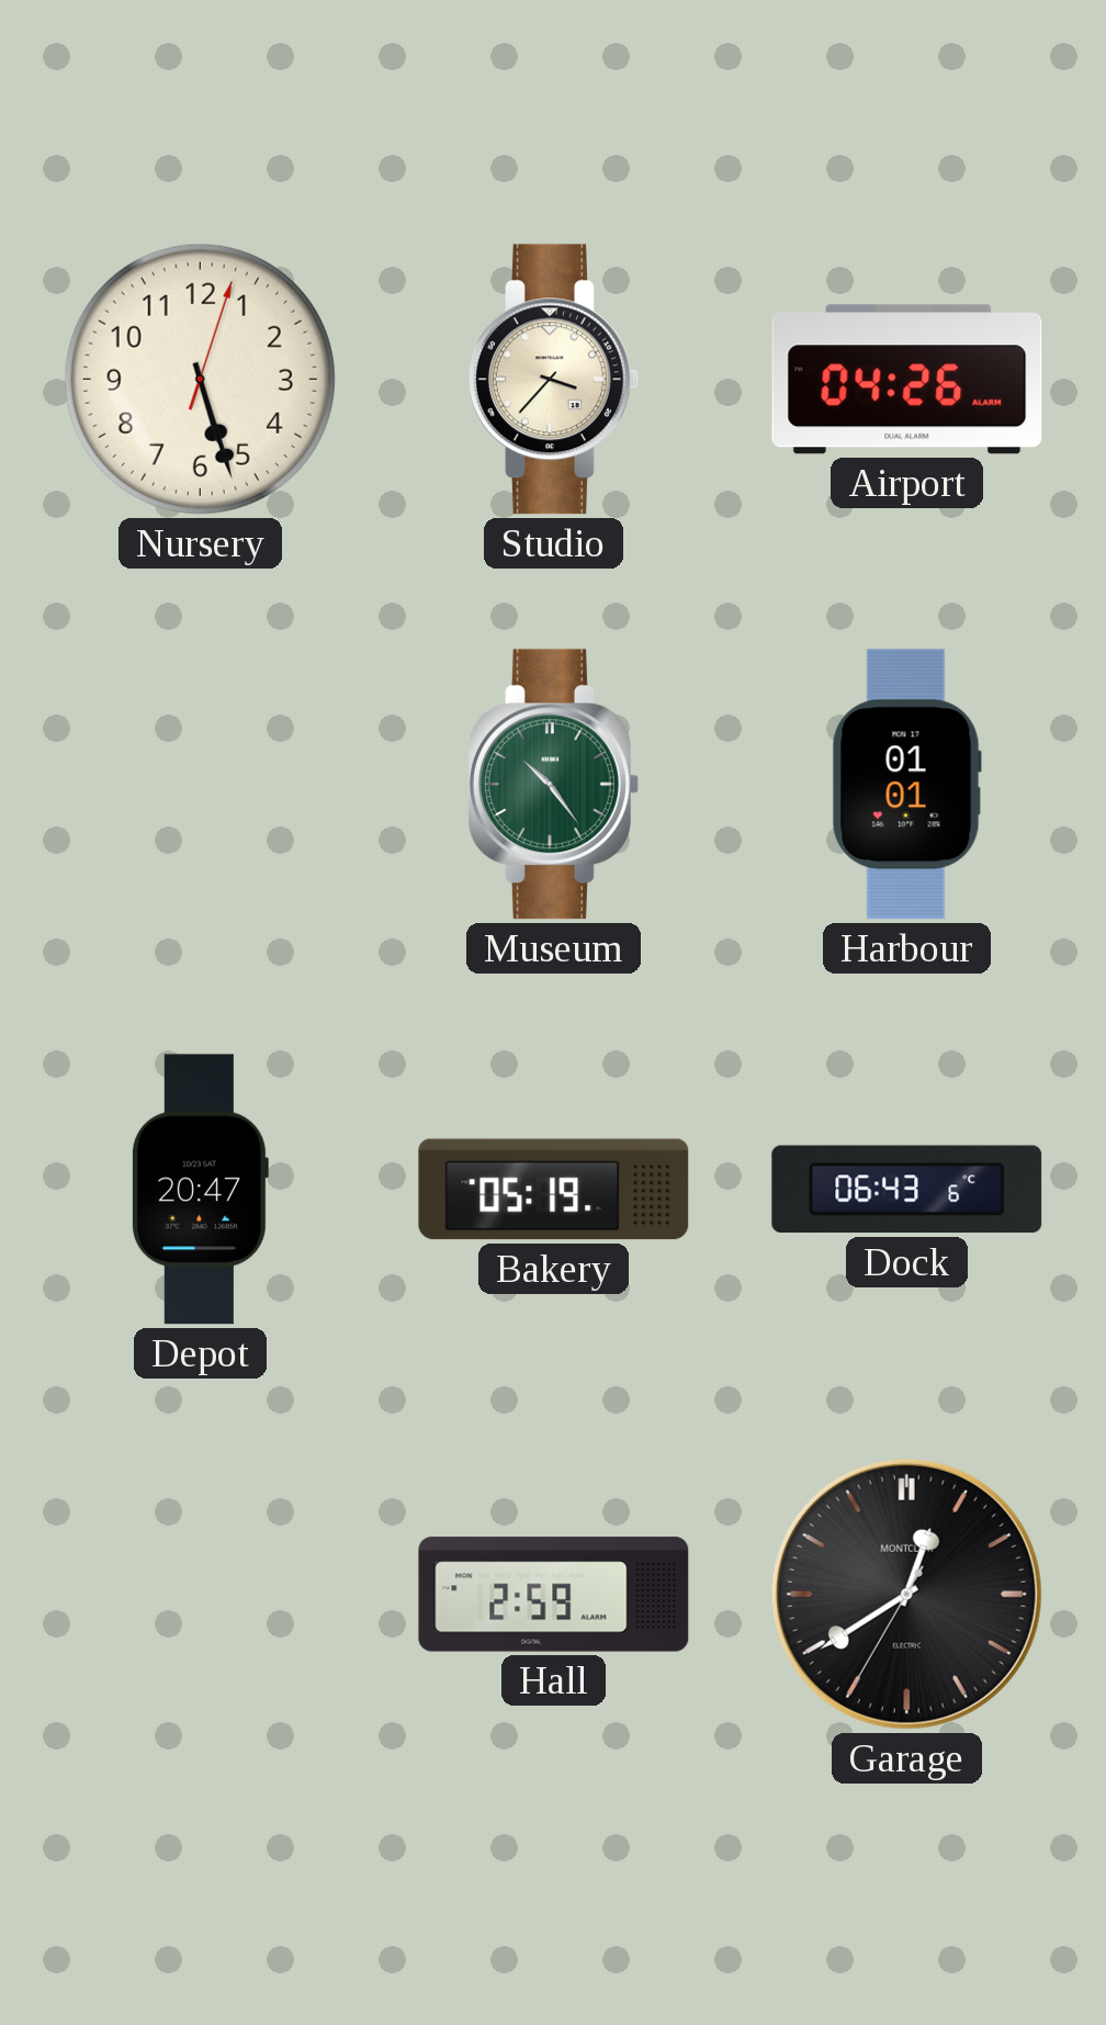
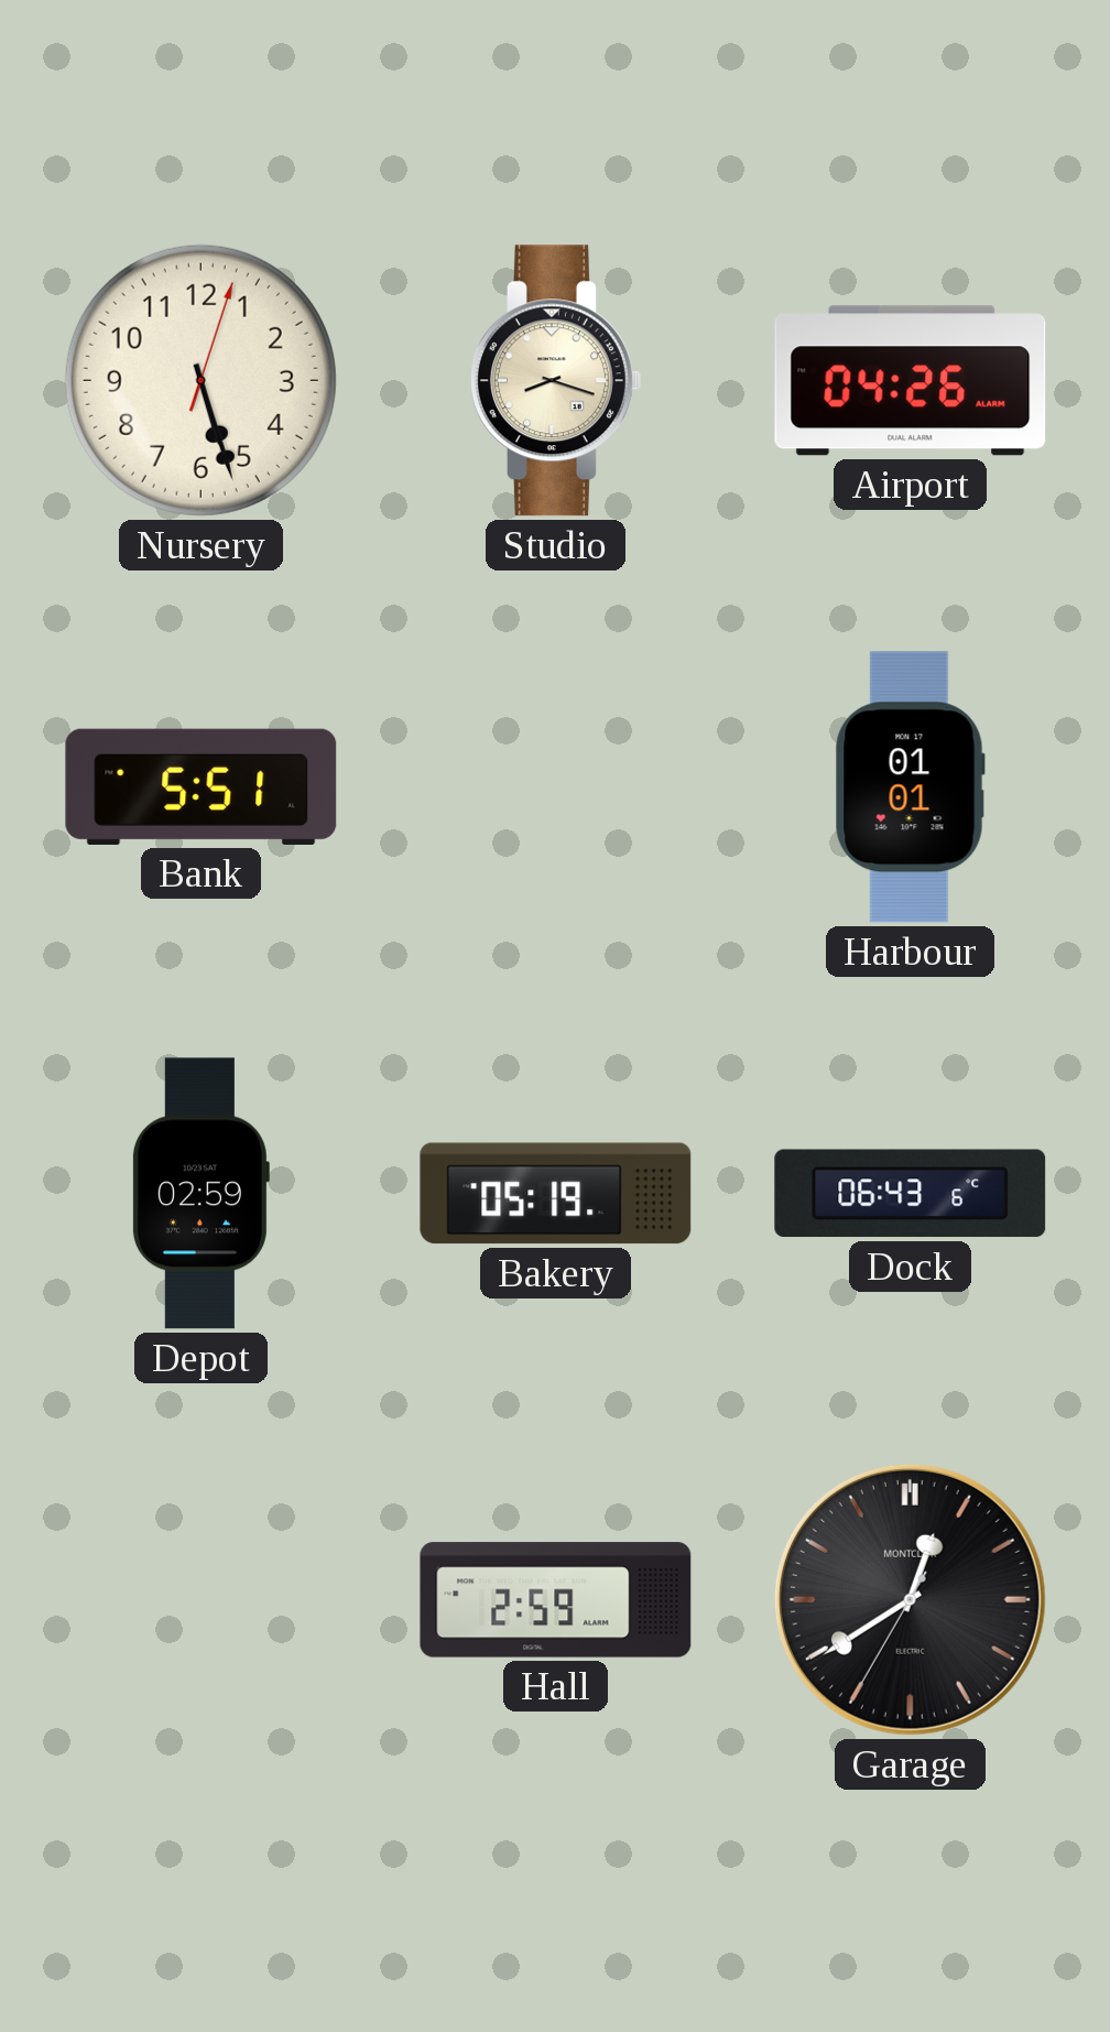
Studio: 3:37 -> 8:18
Bank: none -> 5:51
Museum: 10:24 -> none
Depot: 20:47 -> 02:59
